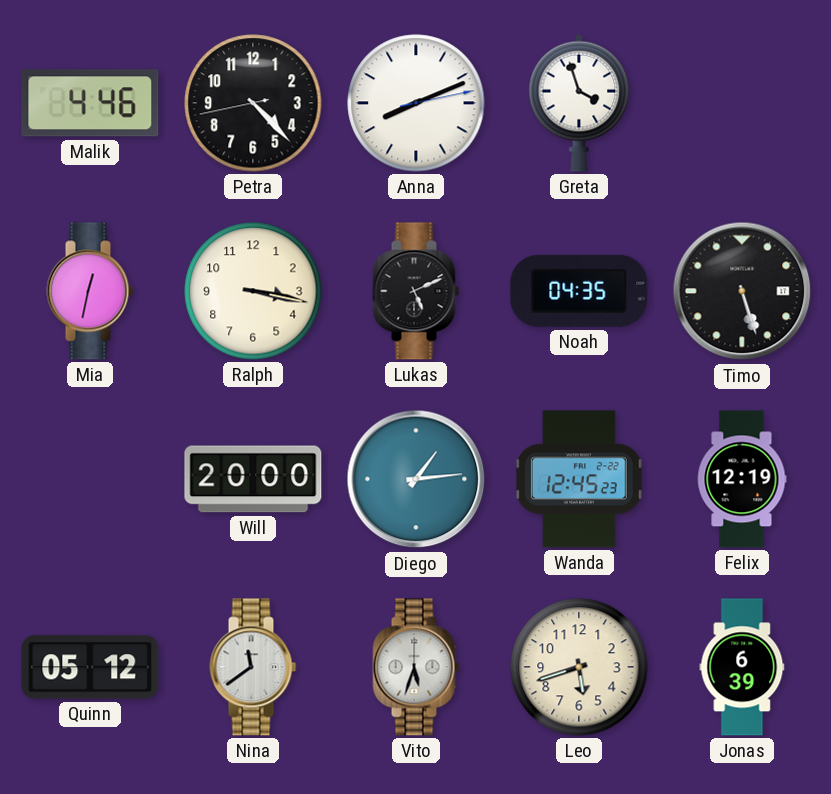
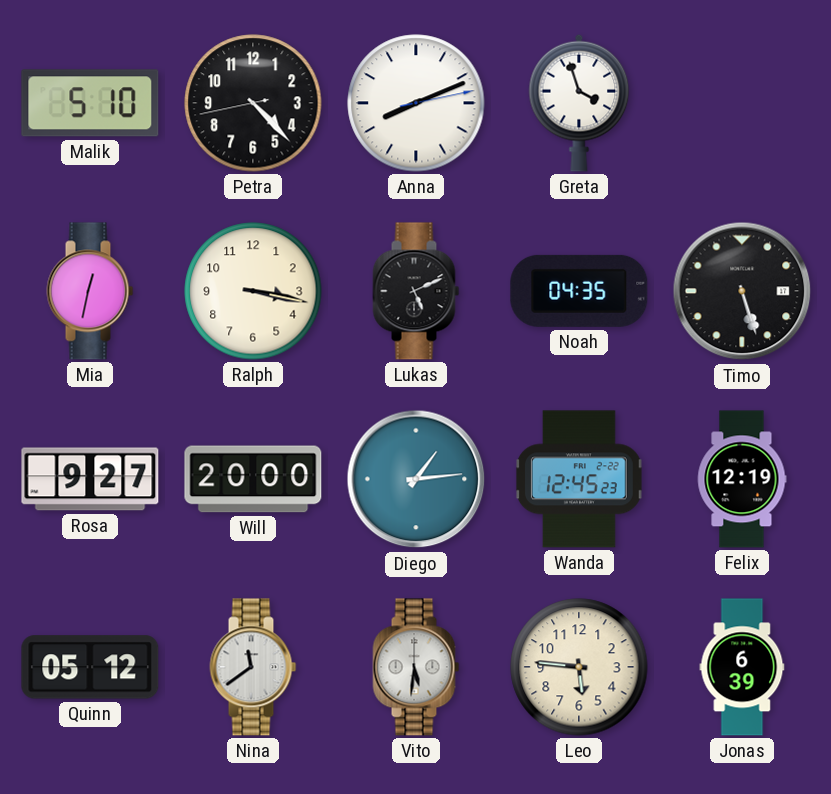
Malik: 4:46 -> 5:10
Rosa: none -> 9:27
Vito: 5:33 -> 5:31
Leo: 5:42 -> 5:46
